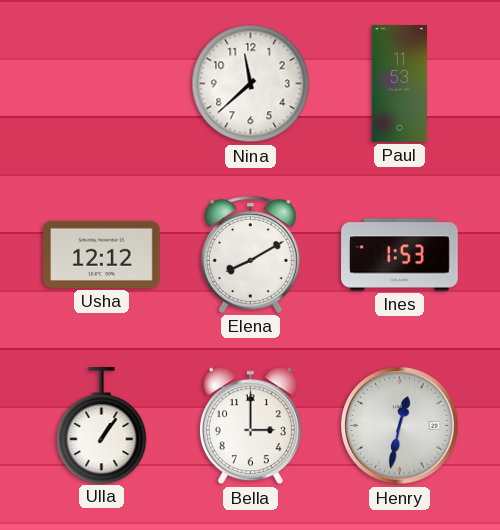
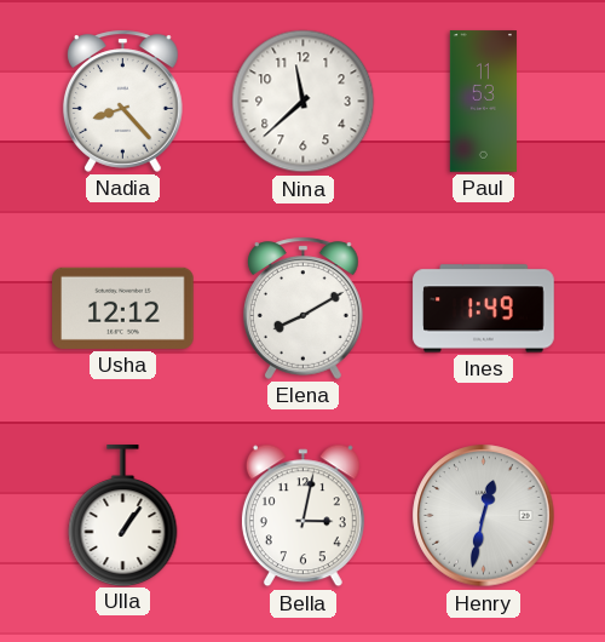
Nadia: none -> 8:23
Ines: 1:53 -> 1:49
Bella: 3:00 -> 3:02
